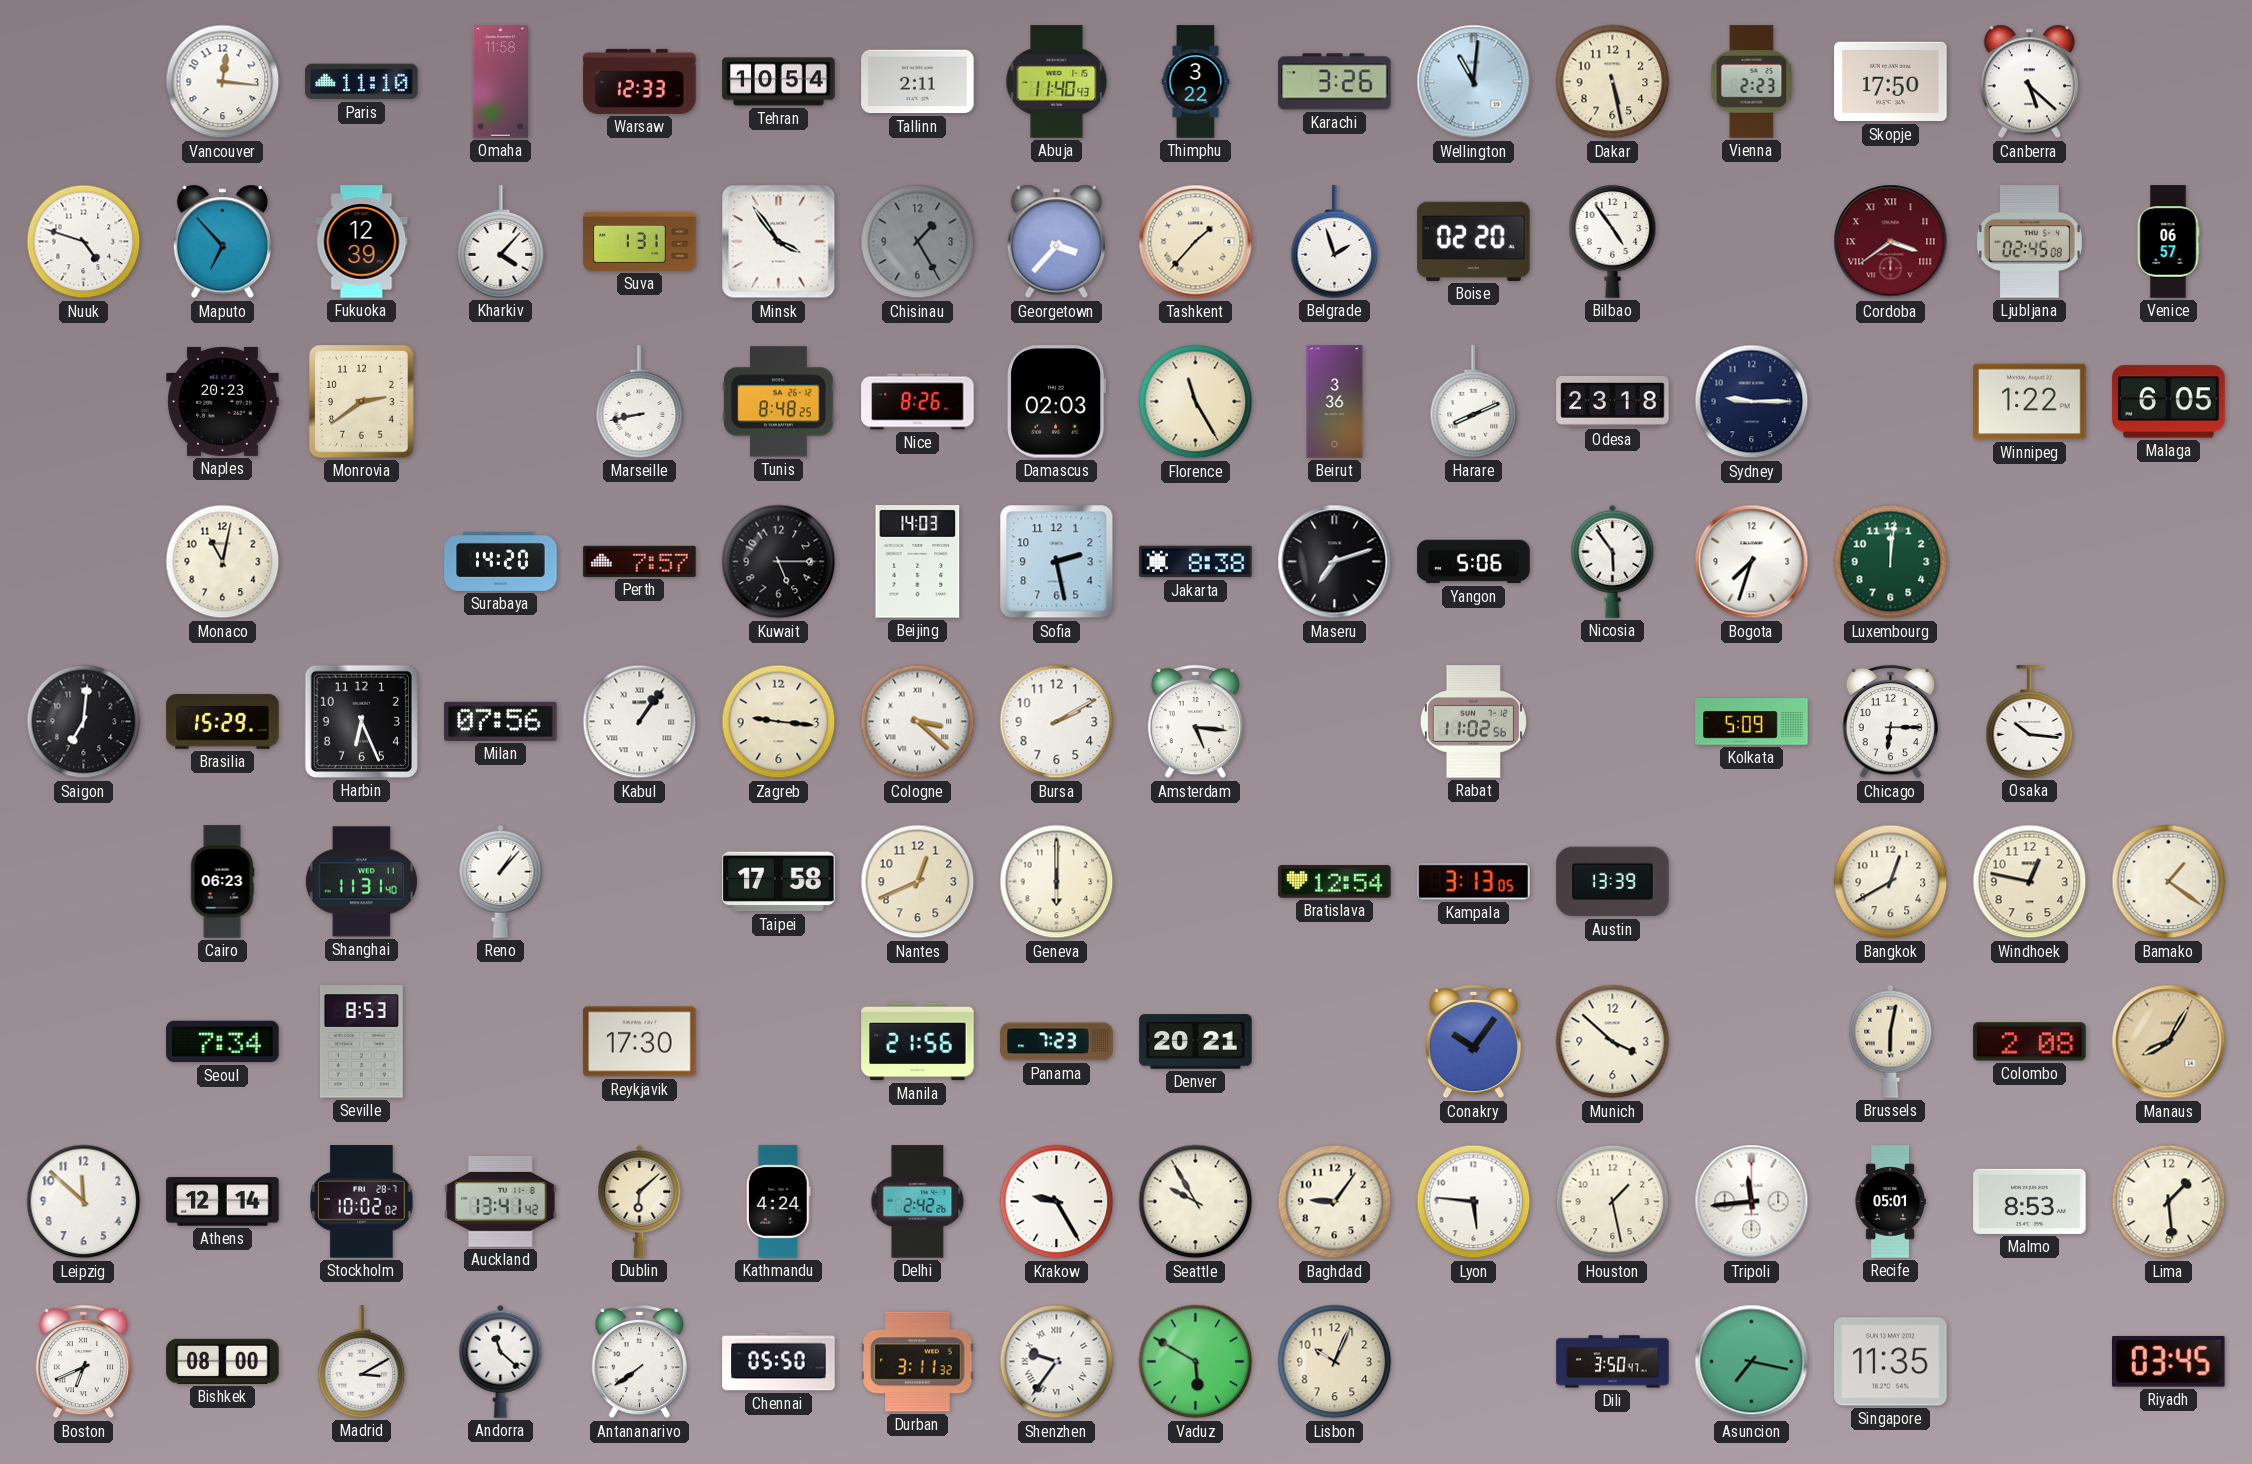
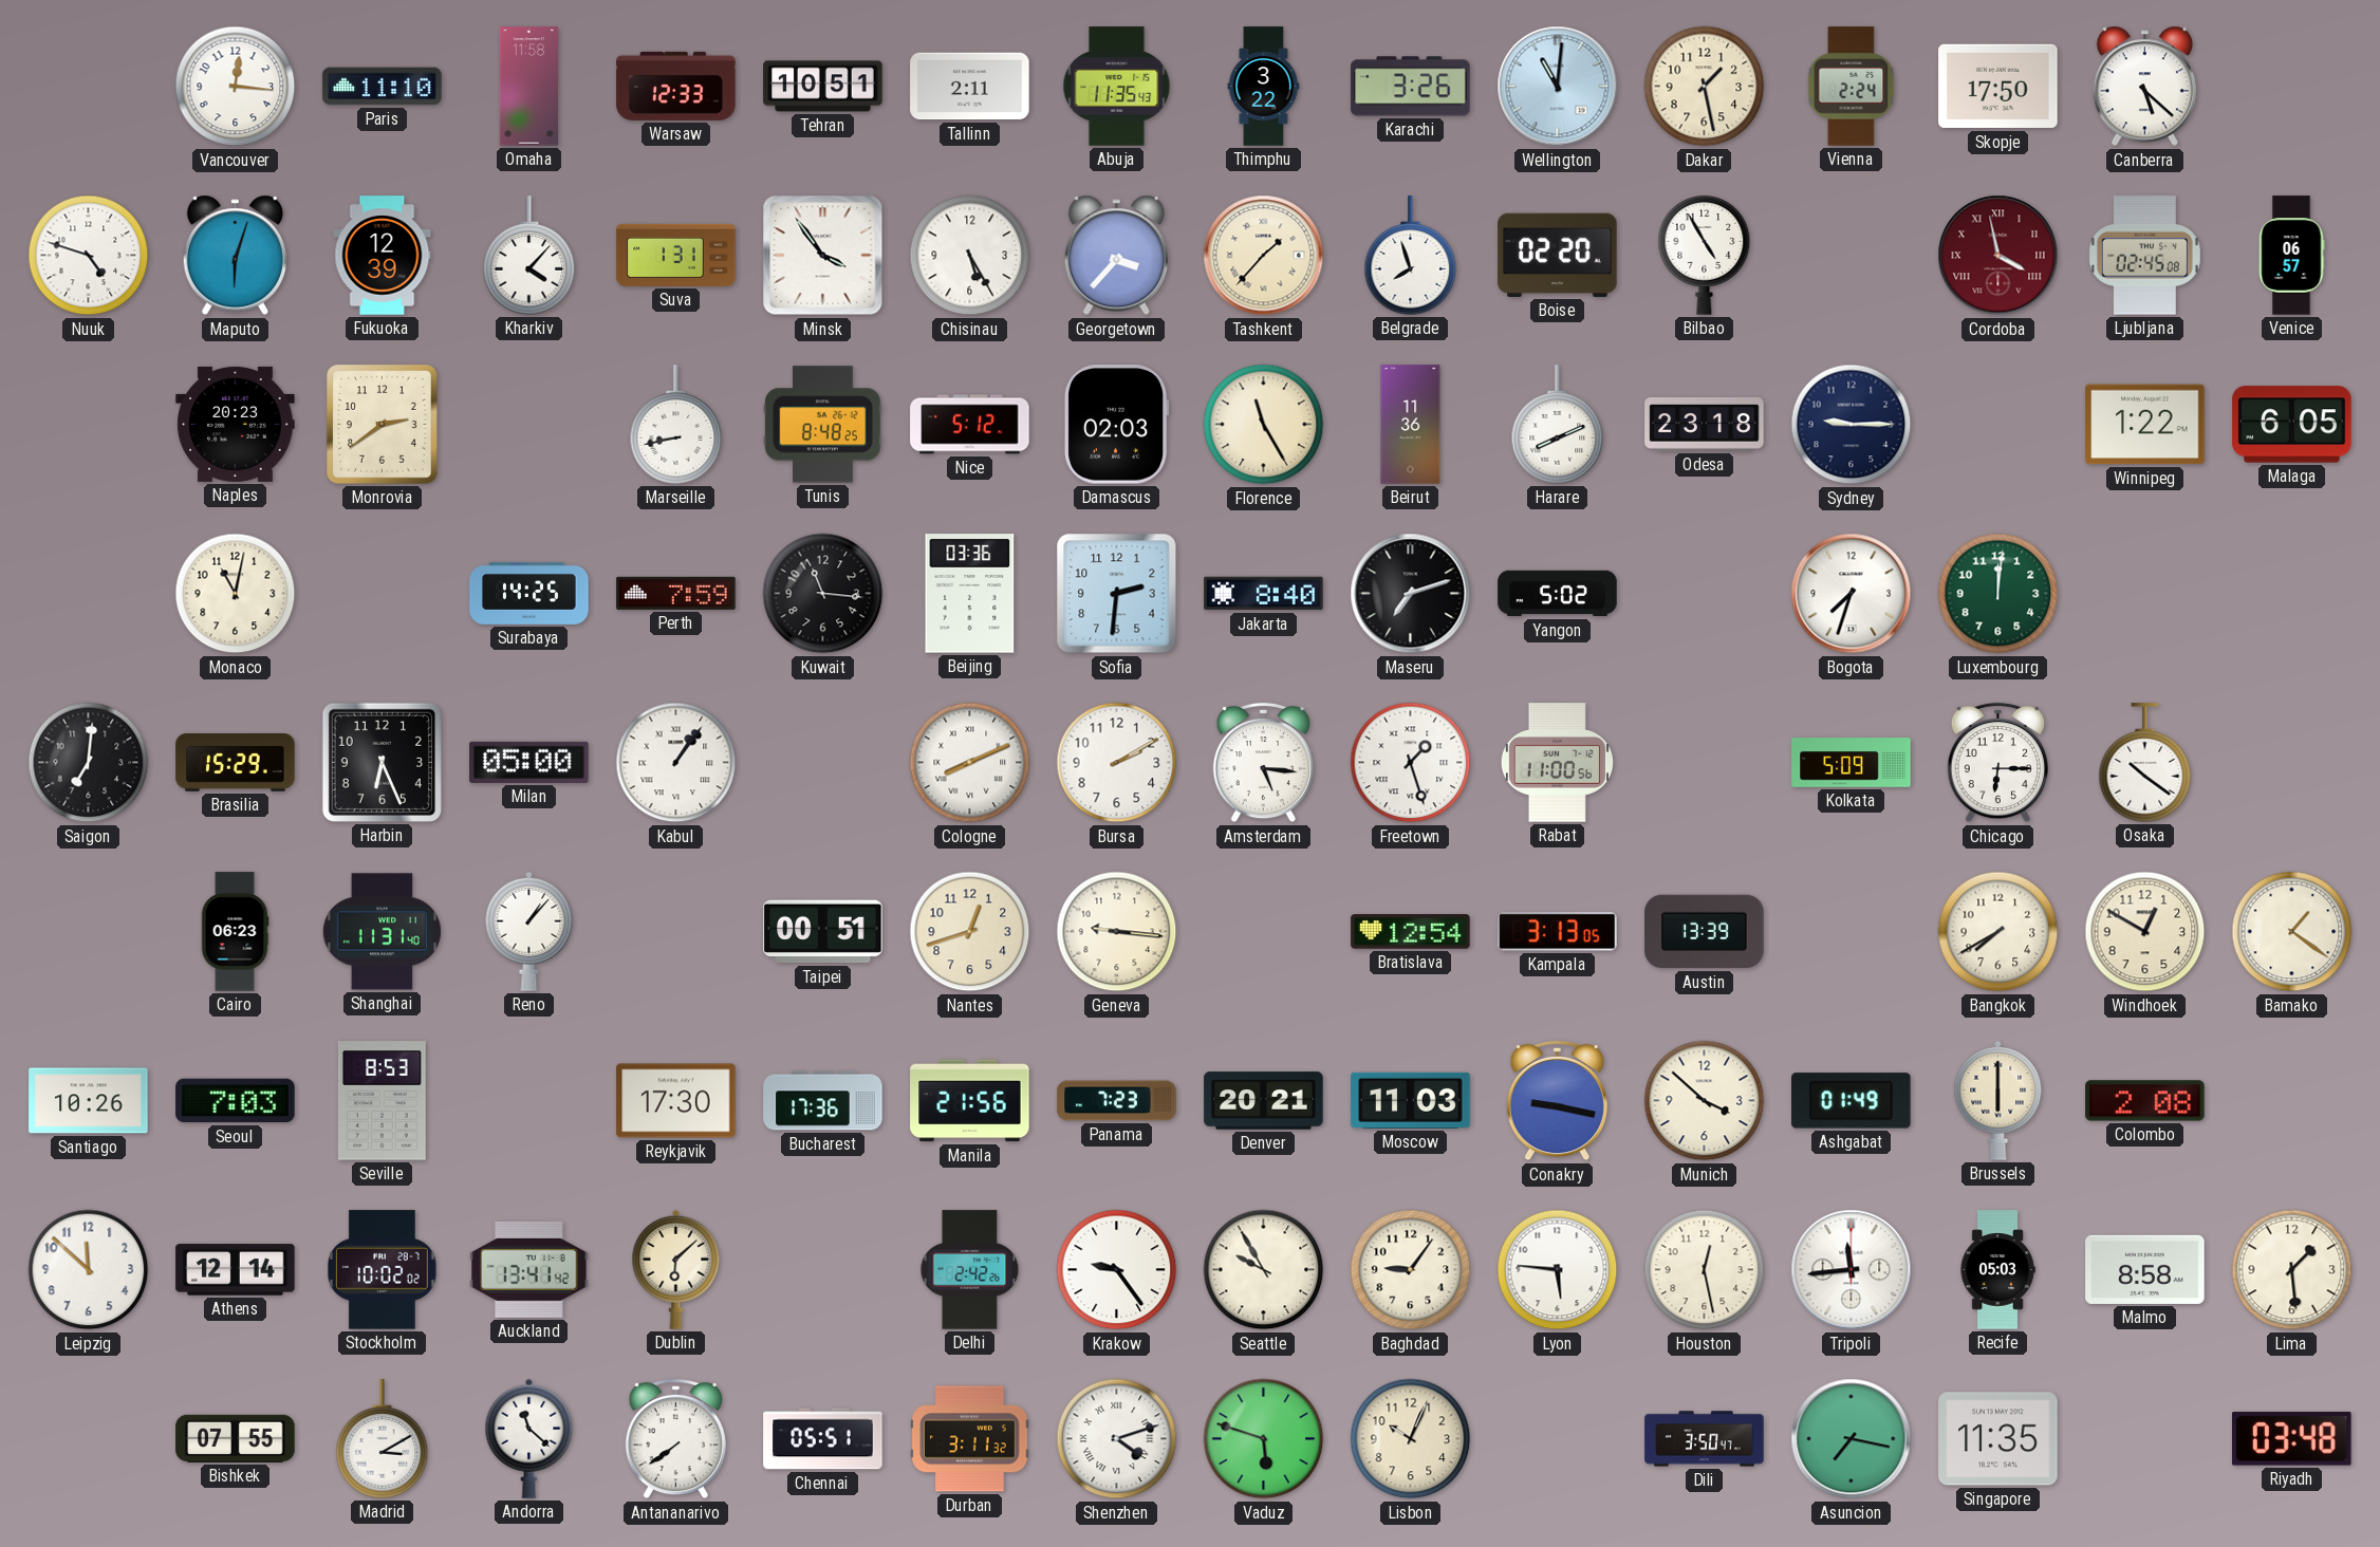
Tehran: 10:54 -> 10:51
Abuja: 11:40 -> 11:35
Dakar: 5:28 -> 1:28
Vienna: 2:23 -> 2:24
Maputo: 6:53 -> 6:03
Chisinau: 1:25 -> 5:25
Chisinau dial: grey -> white
Belgrade: 1:57 -> 7:57
Bilbao: 4:54 -> 4:55
Cordoba: 3:39 -> 3:58
Nice: 8:26 -> 5:12
Beirut: 3:36 -> 11:36
Surabaya: 14:20 -> 14:25
Perth: 7:57 -> 7:59
Kuwait: 5:15 -> 11:16
Beijing: 14:03 -> 03:36
Sofia: 2:28 -> 2:31
Jakarta: 8:38 -> 8:40
Yangon: 5:06 -> 5:02
Nicosia: 5:54 -> none
Milan: 07:56 -> 05:00
Zagreb: 9:16 -> none
Cologne: 3:22 -> 8:11
Freetown: none -> 1:27
Rabat: 11:02 -> 11:00
Osaka: 10:16 -> 10:21
Taipei: 17:58 -> 00:51
Nantes: 12:41 -> 12:42
Geneva: 6:00 -> 9:16
Bangkok: 12:40 -> 7:40
Windhoek: 12:47 -> 12:50
Santiago: none -> 10:26
Seoul: 7:34 -> 7:03
Bucharest: none -> 17:36
Moscow: none -> 11:03
Conakry: 10:06 -> 9:17
Ashgabat: none -> 01:49
Brussels: 6:02 -> 6:00
Manaus: 8:05 -> none
Kathmandu: 4:24 -> none
Krakow: 9:25 -> 9:24
Houston: 1:28 -> 12:28
Recife: 05:01 -> 05:03
Malmo: 8:53 -> 8:58
Boston: 6:41 -> none
Bishkek: 08:00 -> 07:55
Chennai: 05:50 -> 05:51
Shenzhen: 9:36 -> 4:12
Vaduz: 5:50 -> 5:48
Riyadh: 03:45 -> 03:48
